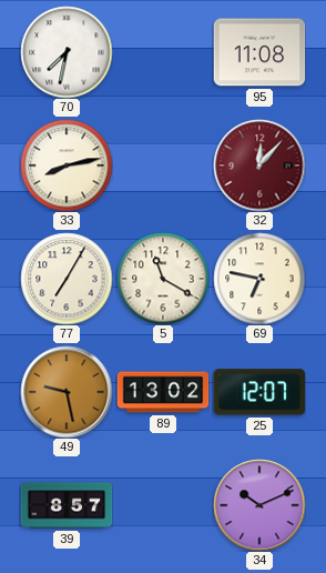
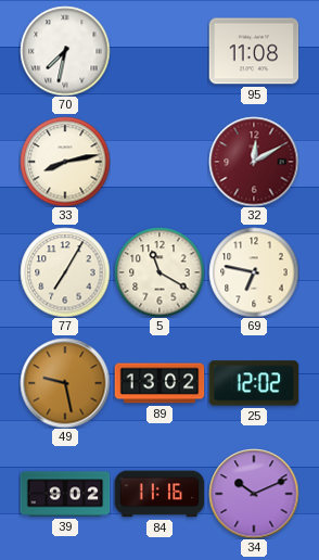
32: 12:07 -> 12:10
25: 12:07 -> 12:02
39: 8:57 -> 9:02
84: none -> 11:16
